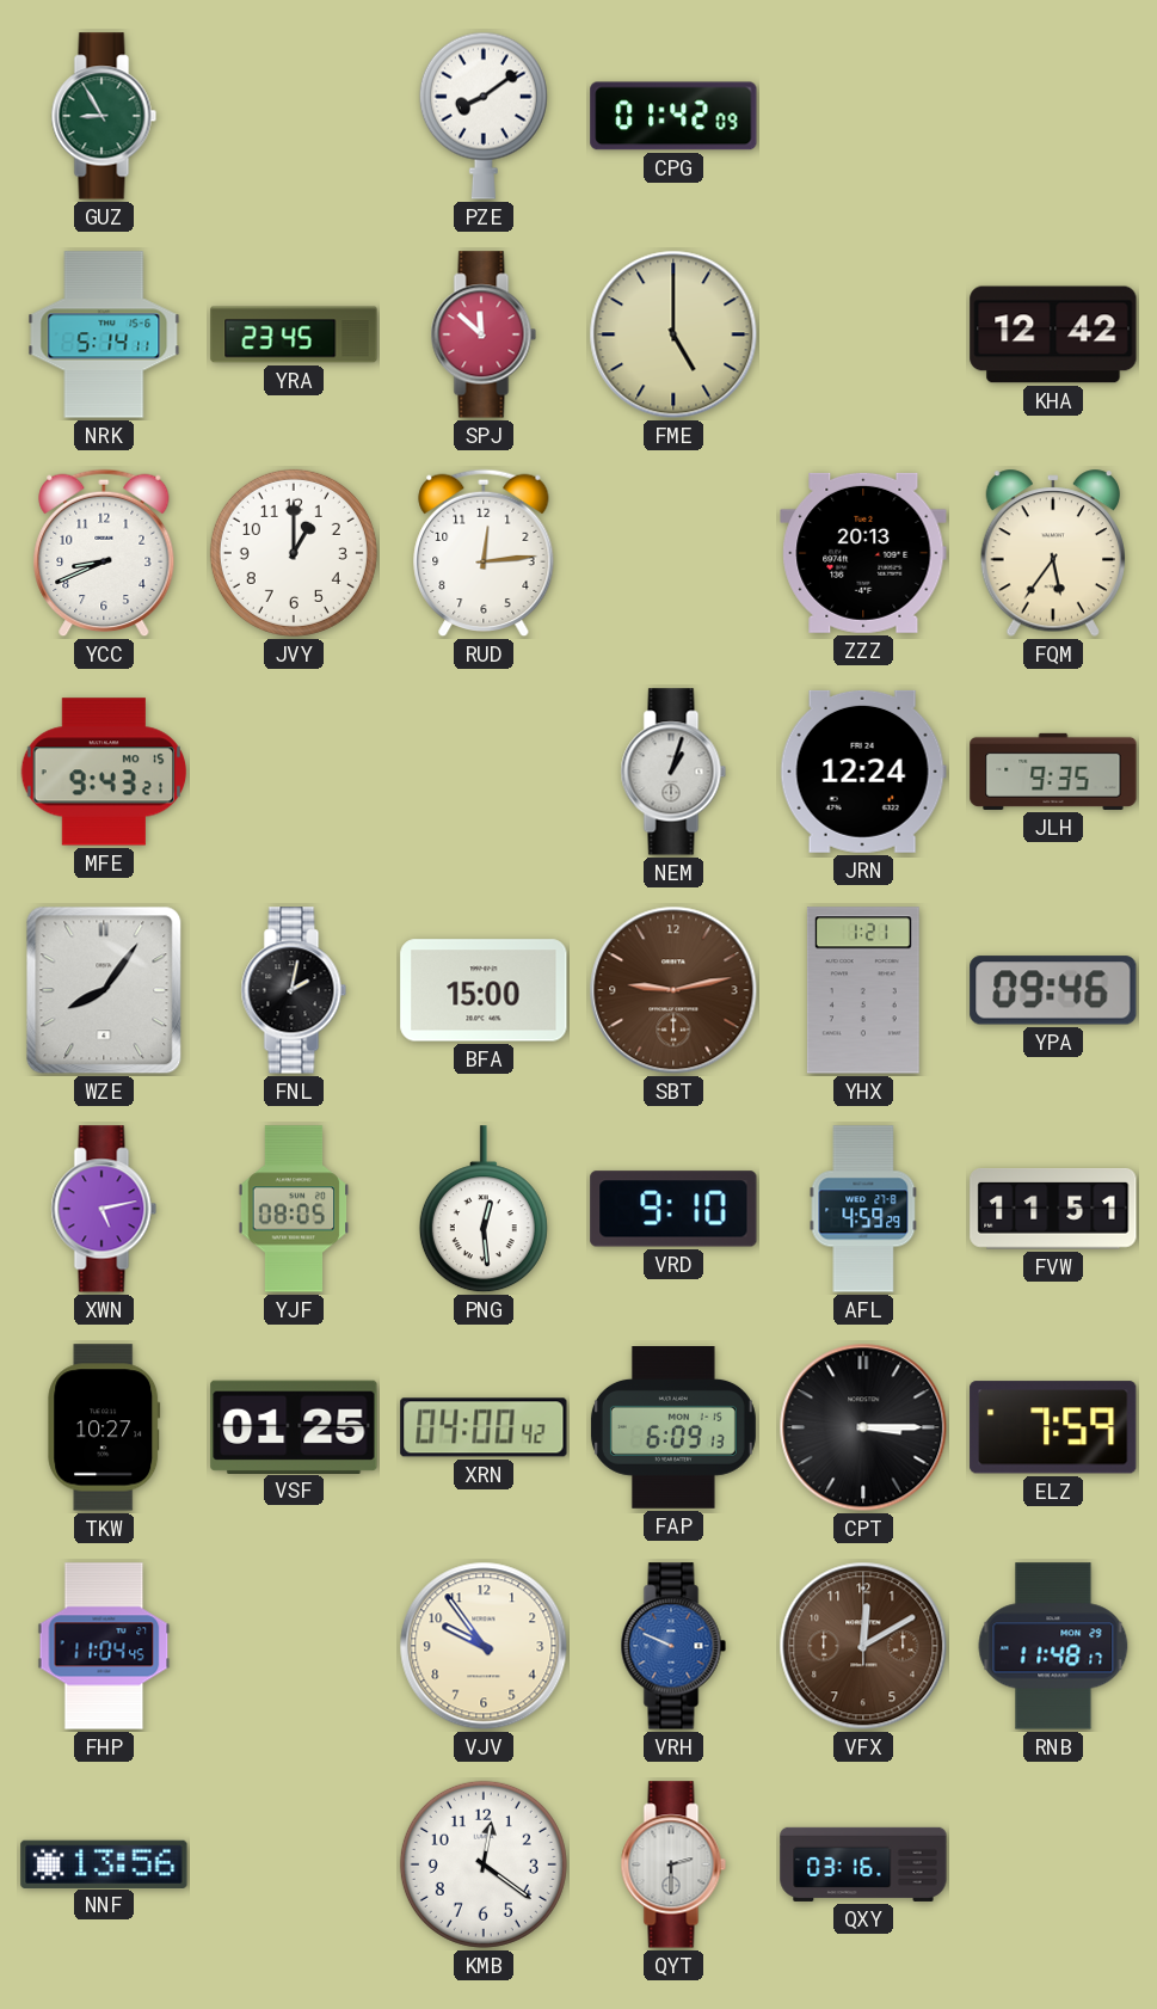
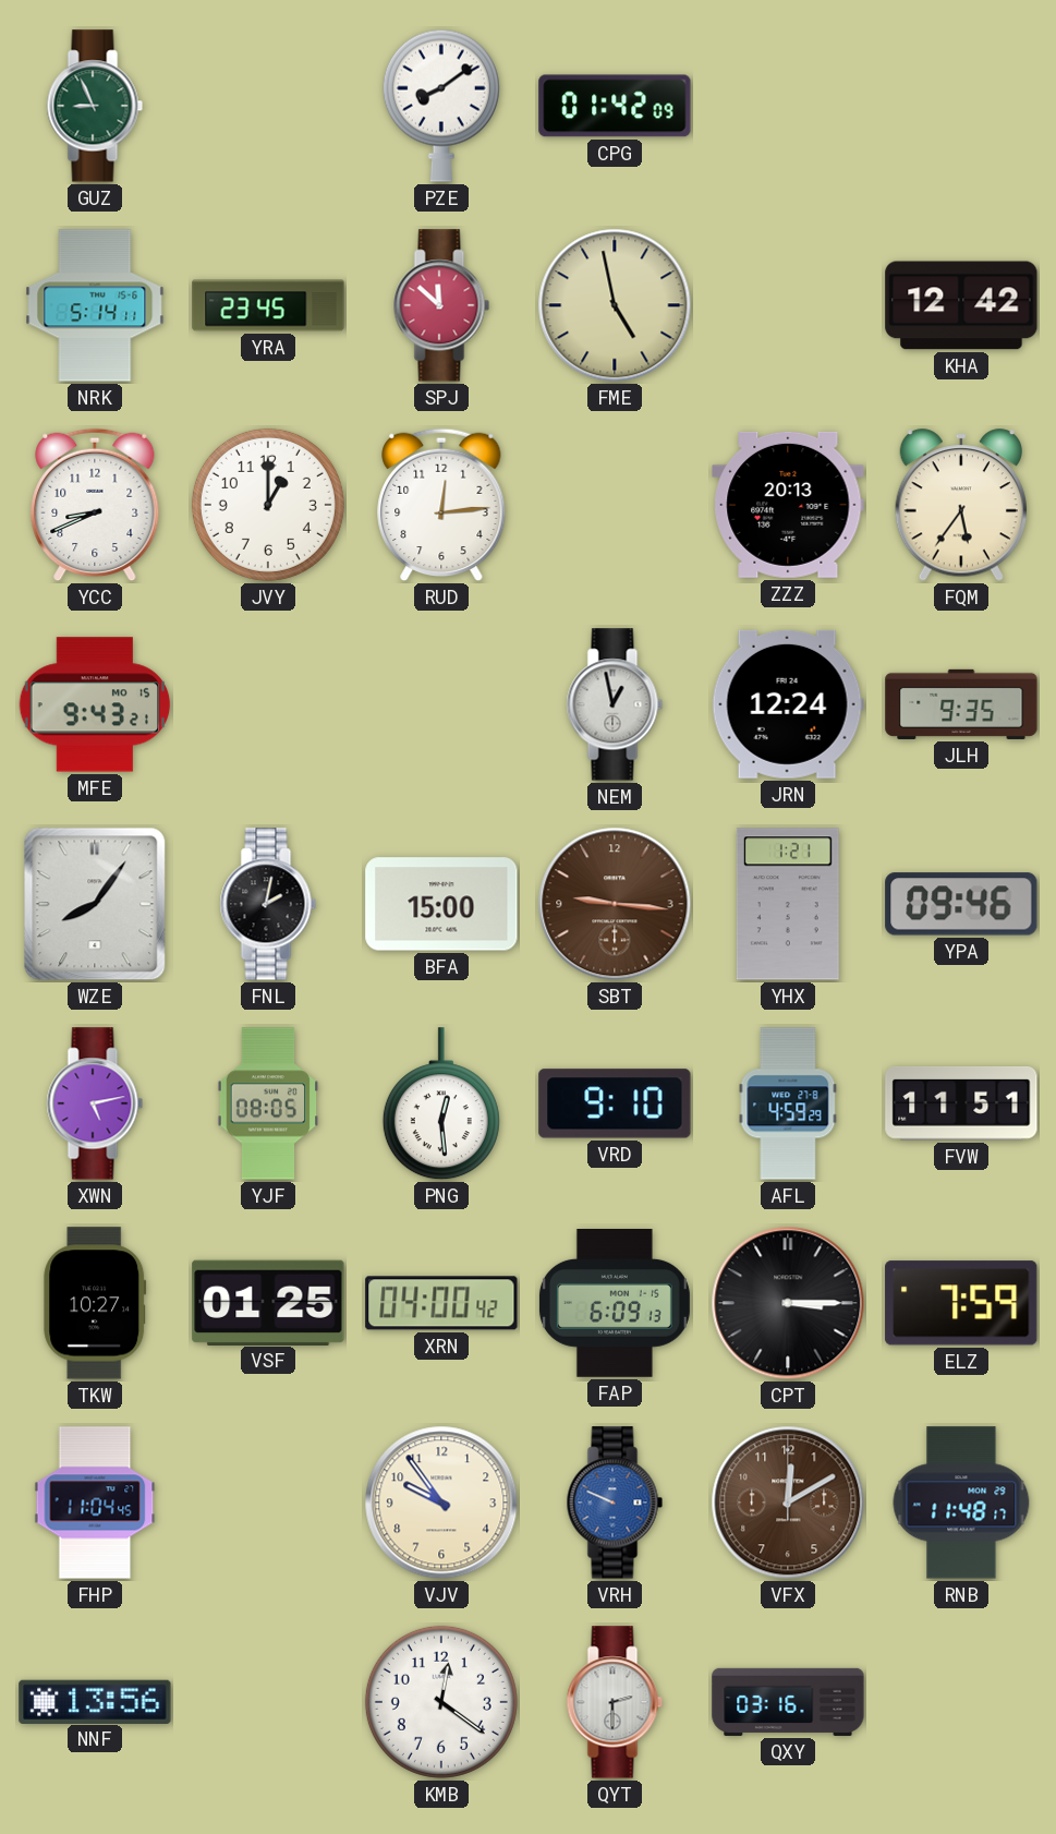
GUZ: 8:55 -> 8:56
FME: 5:00 -> 4:58
NEM: 1:03 -> 12:58
SBT: 9:13 -> 9:16
